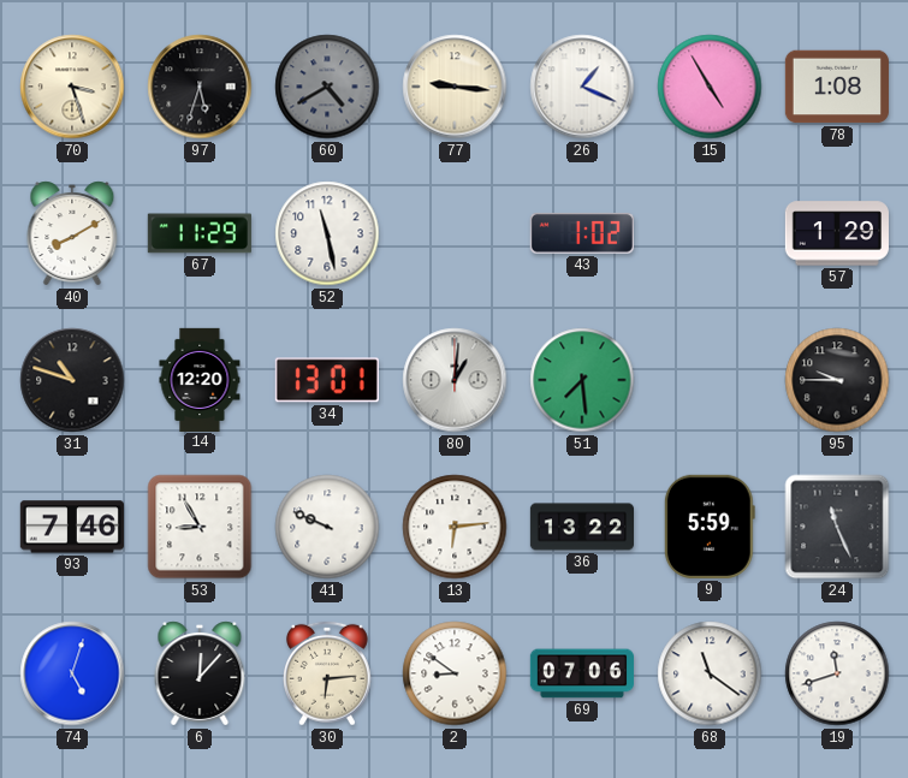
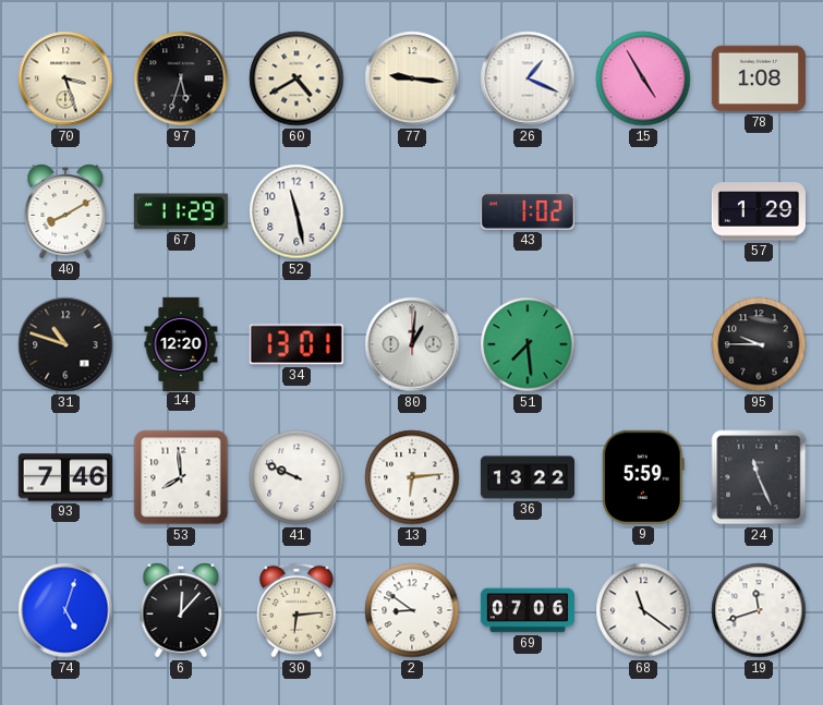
60 dial: grey -> cream
53: 8:55 -> 7:59
